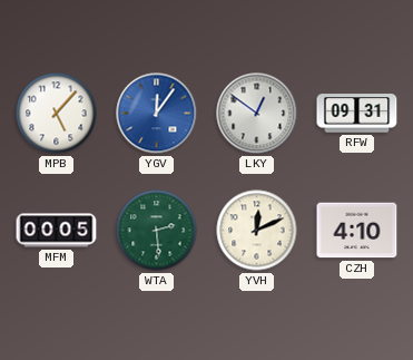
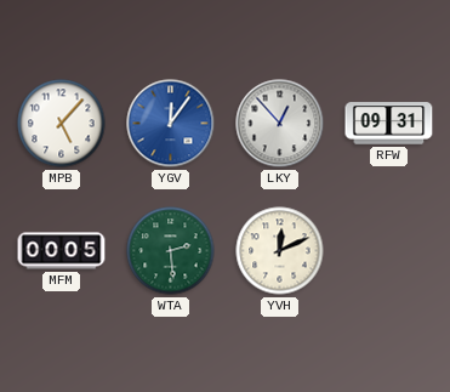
LKY: 12:51 -> 12:53
CZH: 4:10 -> none
